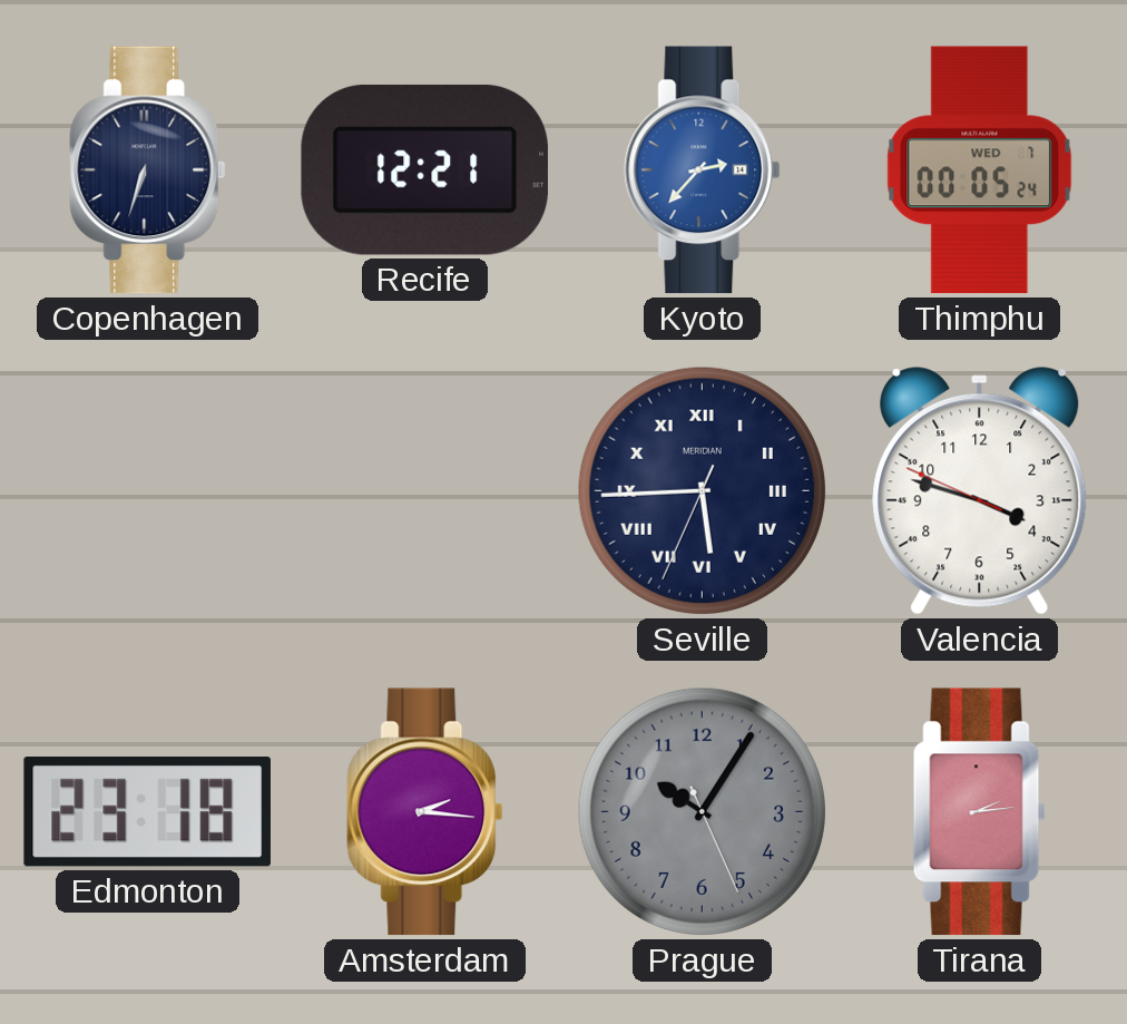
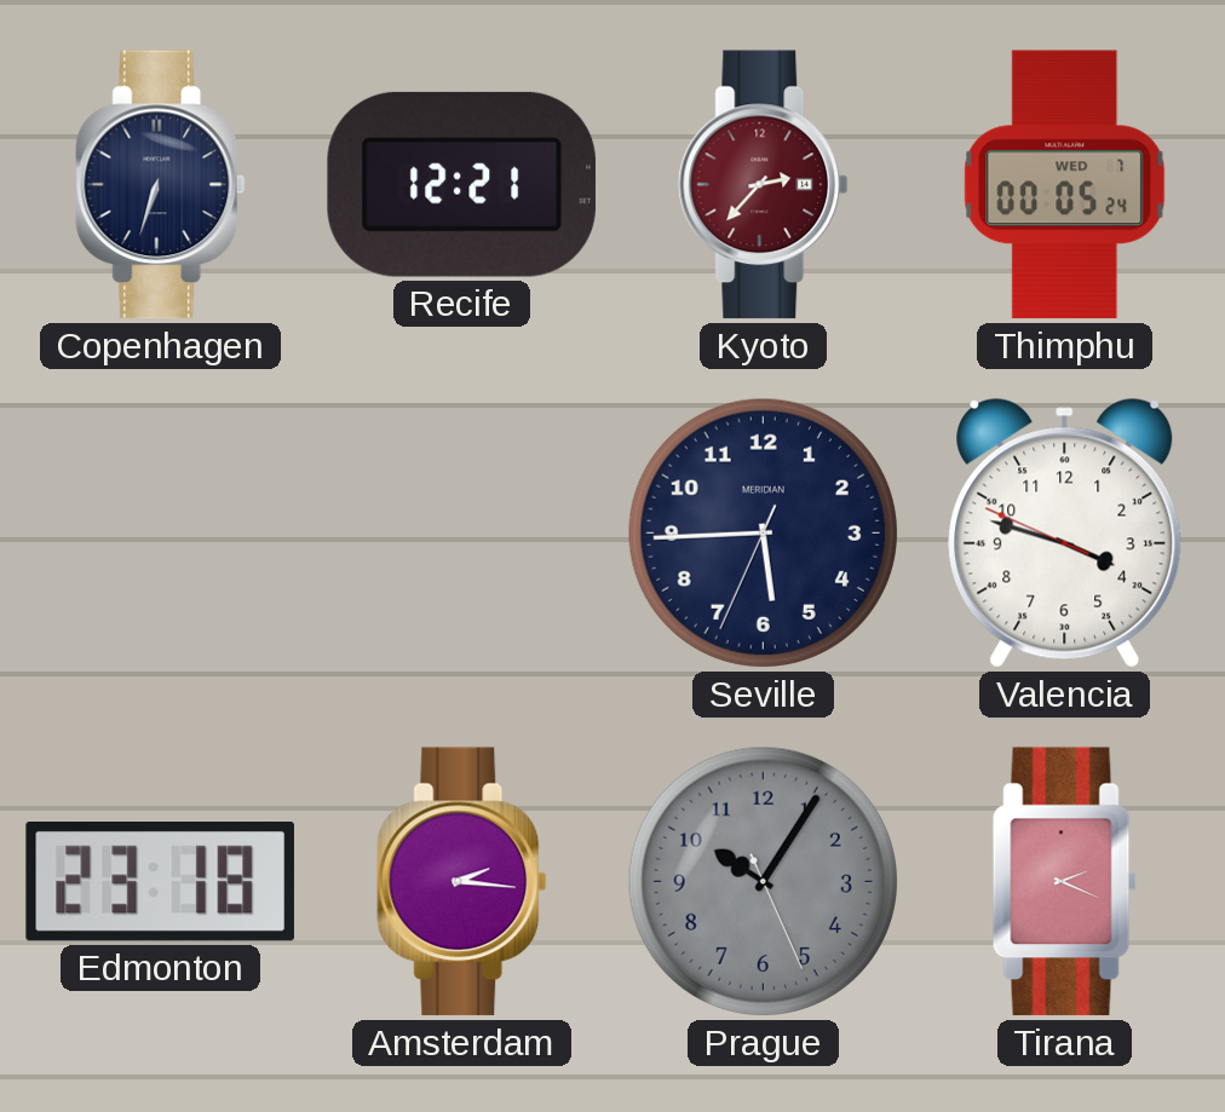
Kyoto dial: blue -> burgundy
Seville numerals: Roman -> Arabic
Tirana: 2:14 -> 2:19
